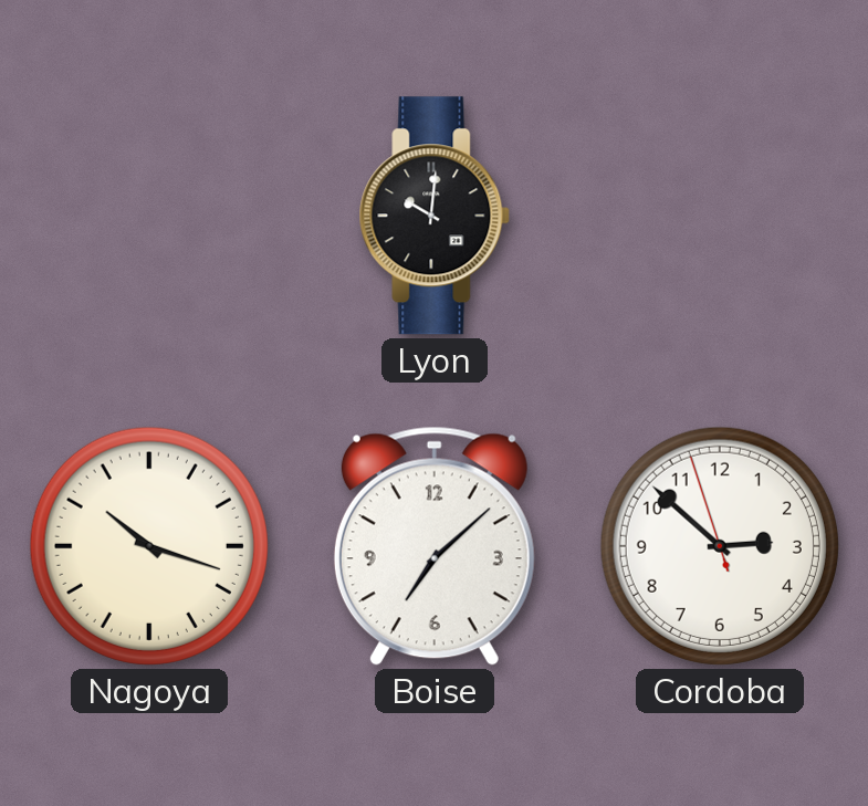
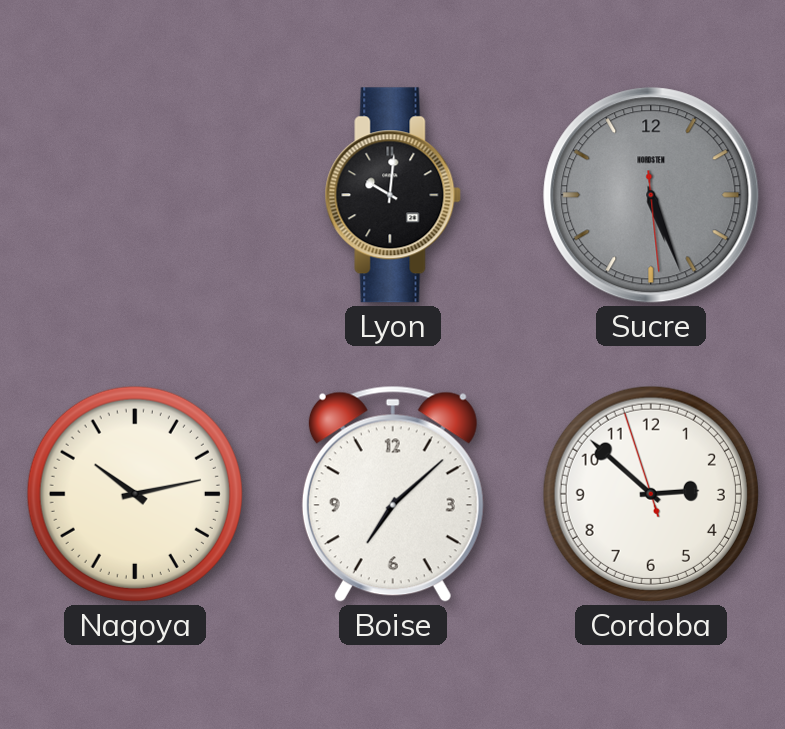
Sucre: none -> 5:26
Nagoya: 10:18 -> 10:13
